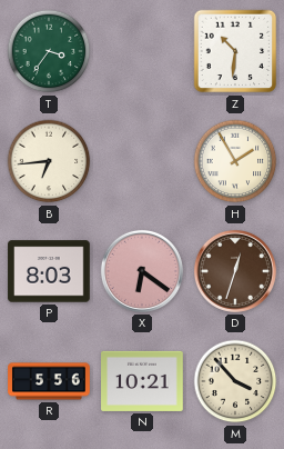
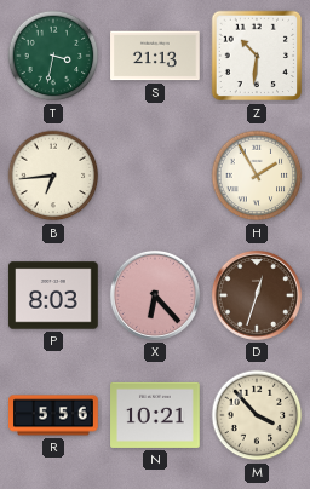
T: 3:36 -> 3:32
S: none -> 21:13
X: 6:21 -> 6:23
